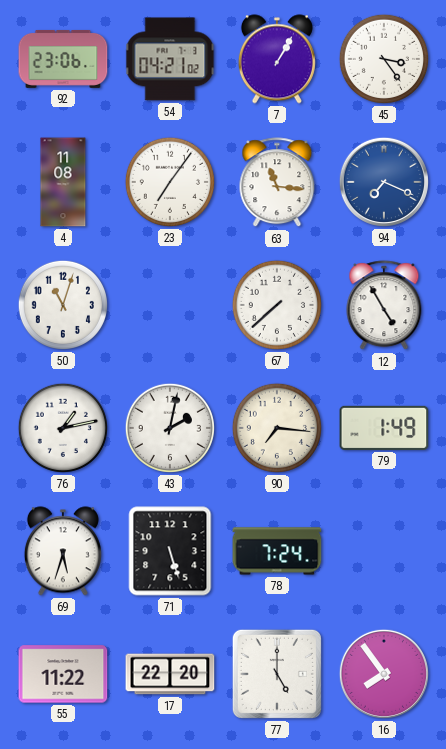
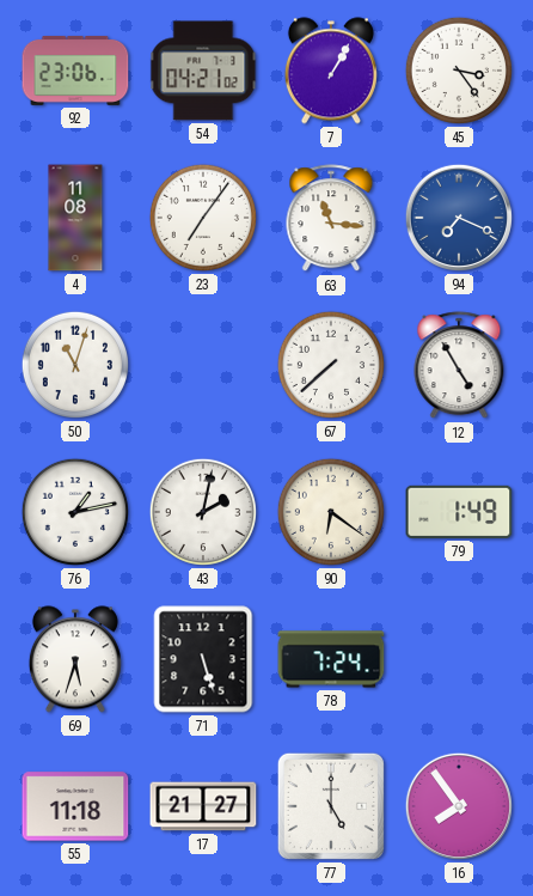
90: 7:16 -> 6:21
55: 11:22 -> 11:18
17: 22:20 -> 21:27
